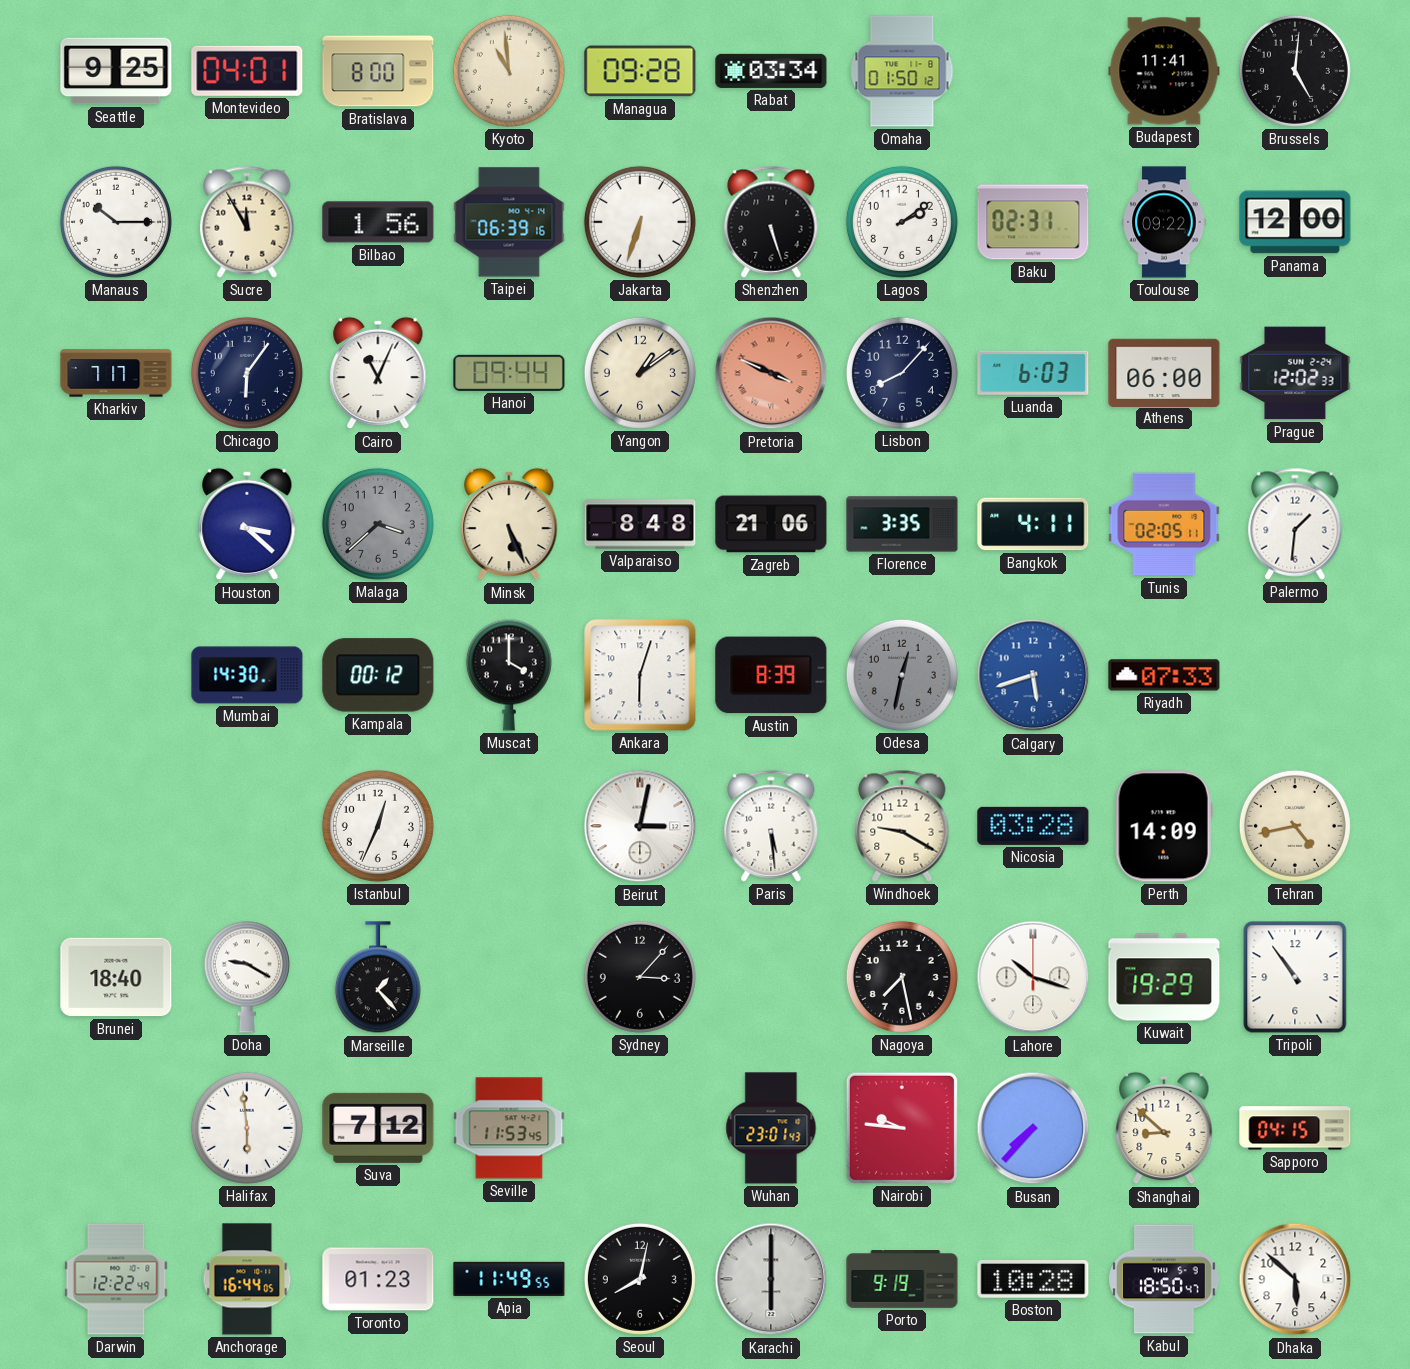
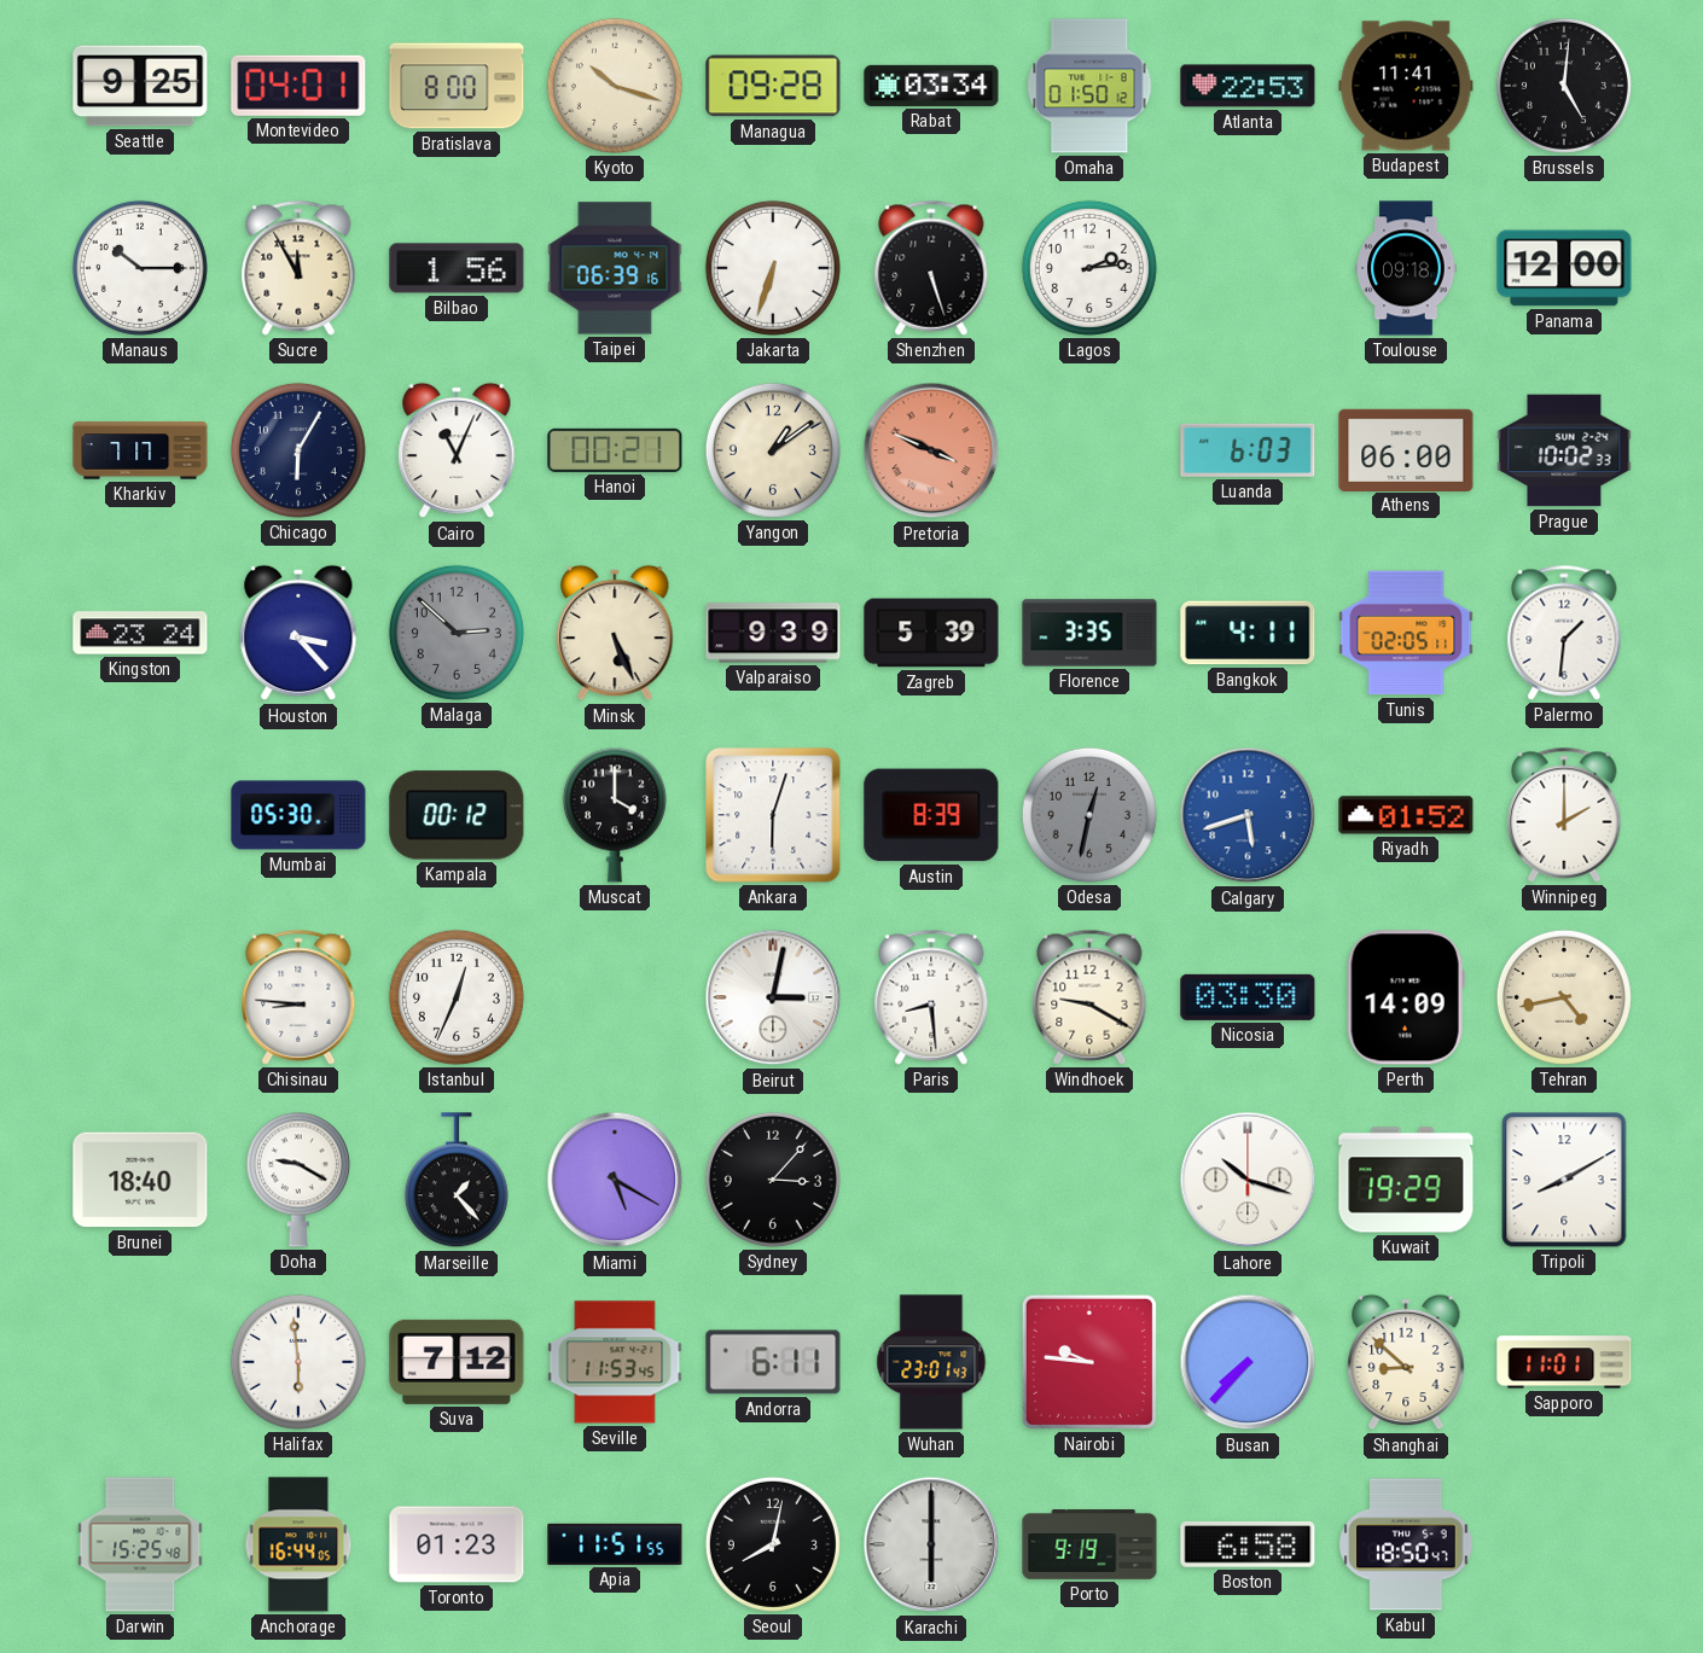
Kyoto: 10:59 -> 10:18
Atlanta: none -> 22:53
Lagos: 2:09 -> 2:14
Baku: 02:31 -> none
Toulouse: 09:22 -> 09:18
Chicago: 6:06 -> 6:05
Hanoi: 09:44 -> 00:21
Lisbon: 8:07 -> none
Prague: 12:02 -> 10:02
Kingston: none -> 23:24
Houston: 3:22 -> 3:23
Malaga: 3:38 -> 2:52
Valparaiso: 8:48 -> 9:39
Zagreb: 21:06 -> 5:39
Mumbai: 14:30 -> 05:30
Riyadh: 07:33 -> 01:52
Winnipeg: none -> 2:00
Chisinau: none -> 8:46
Paris: 5:29 -> 8:29
Nicosia: 03:28 -> 03:30
Miami: none -> 5:20
Nagoya: 7:28 -> none
Tripoli: 10:54 -> 8:10
Andorra: none -> 6:11
Sapporo: 04:15 -> 11:01
Darwin: 12:22 -> 15:25
Apia: 11:49 -> 11:51
Boston: 10:28 -> 6:58
Dhaka: 5:52 -> none
